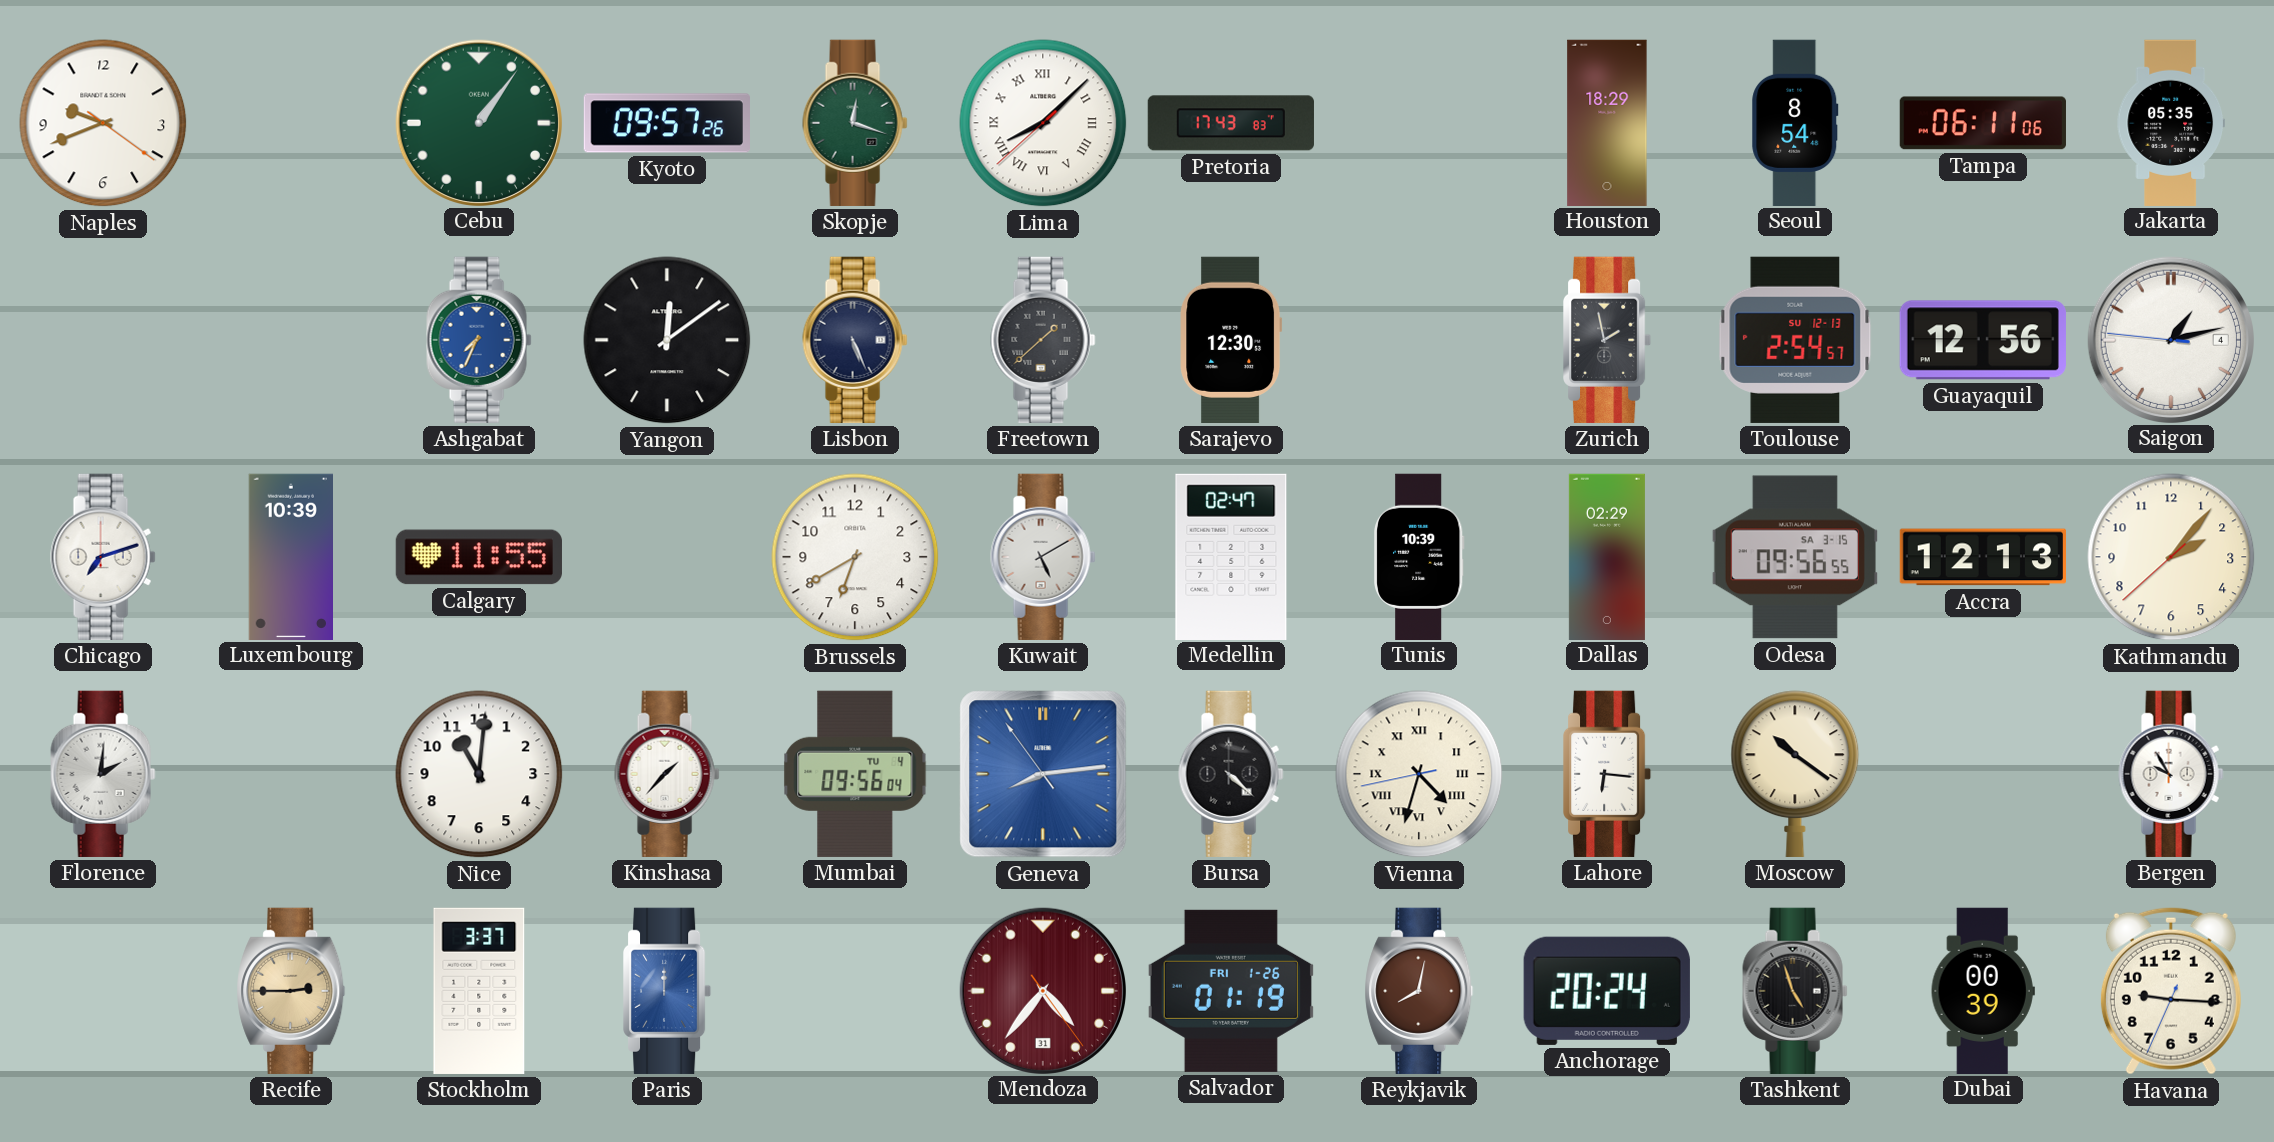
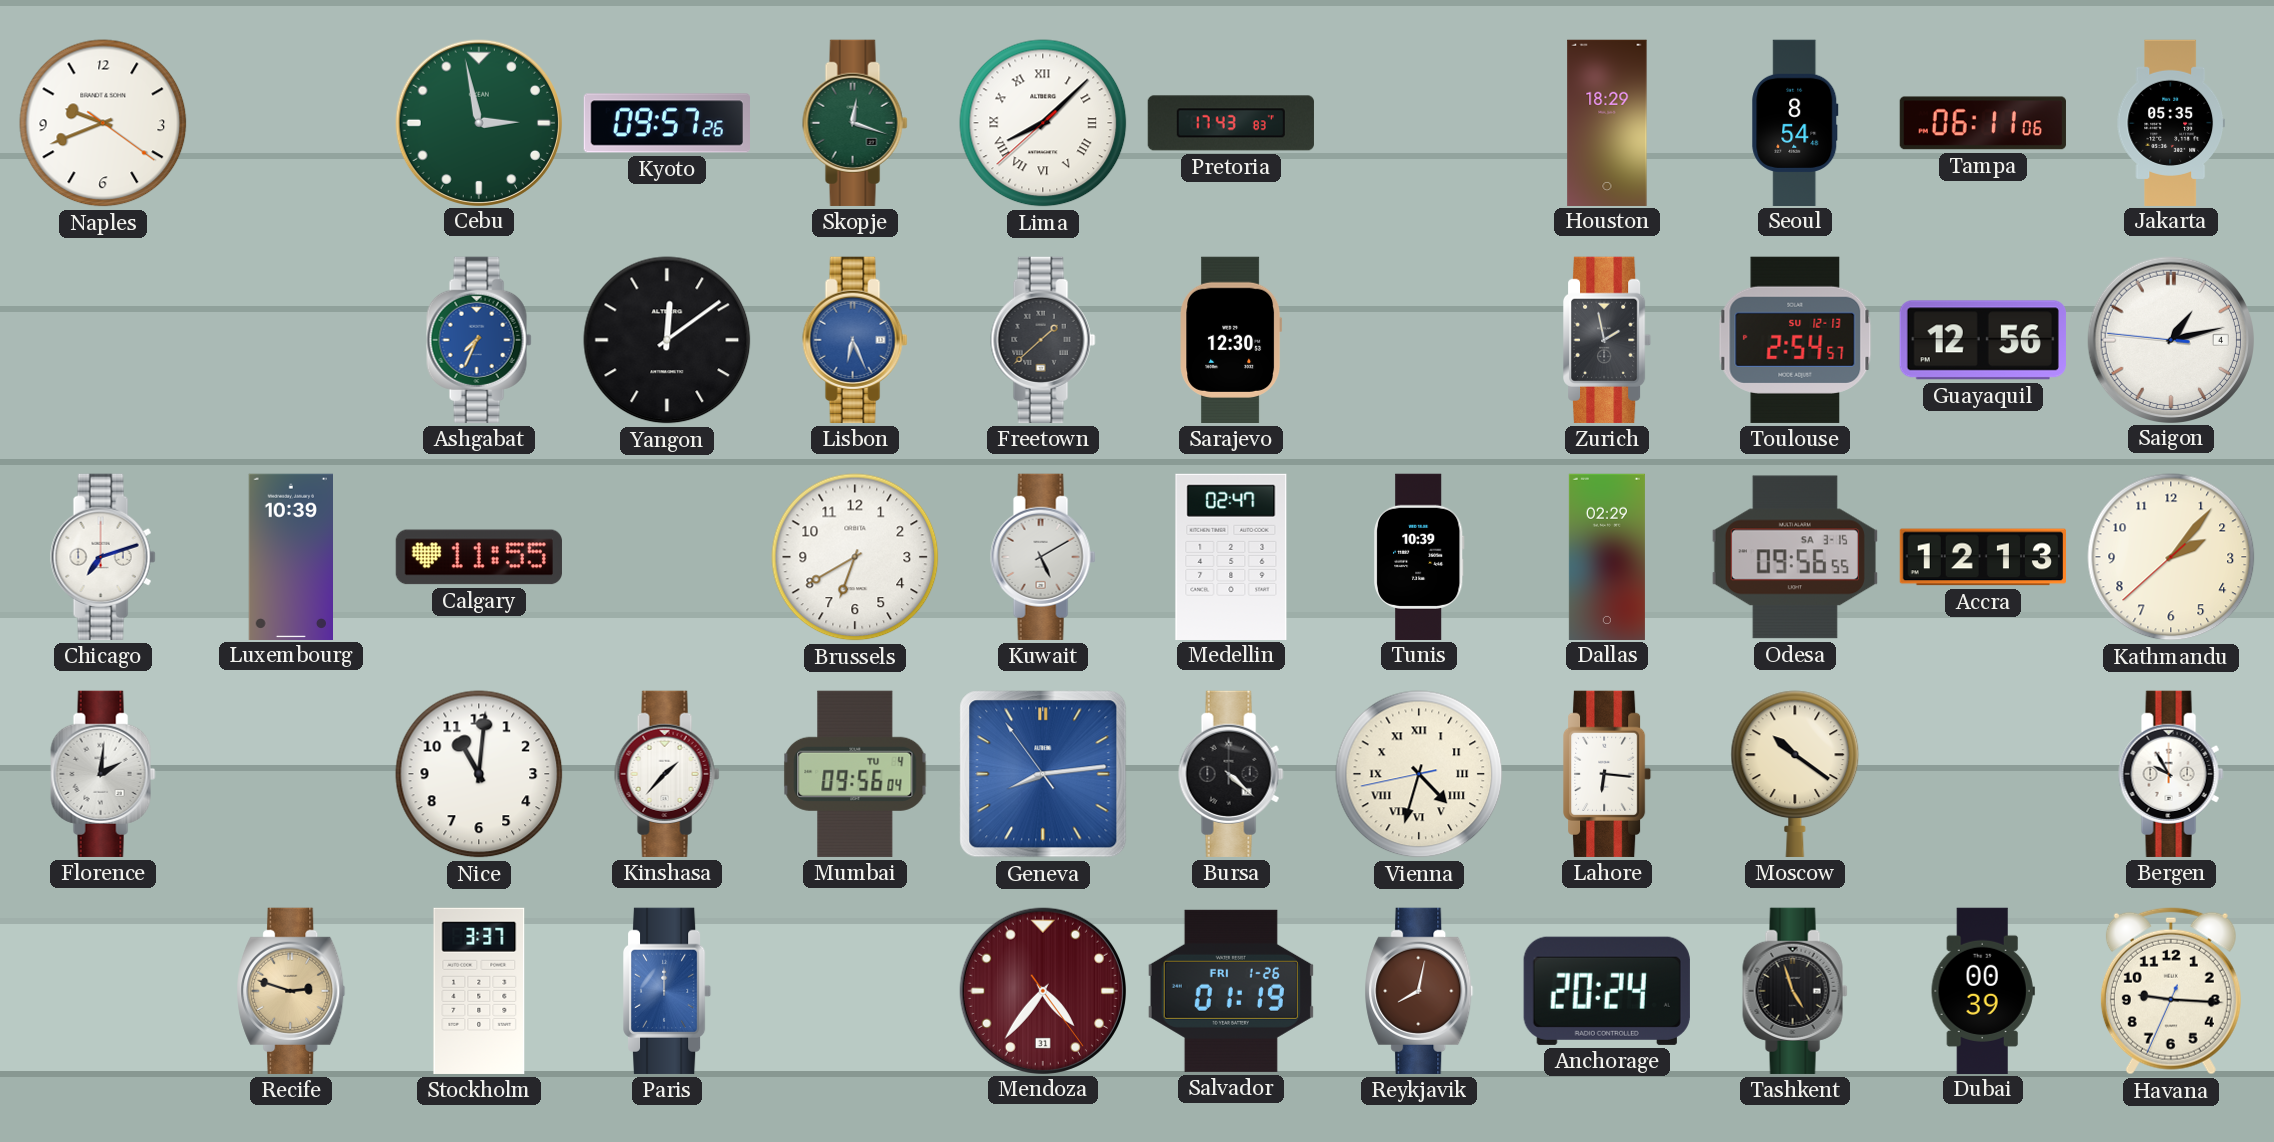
Cebu: 1:06 -> 2:58
Lisbon: 5:26 -> 6:26
Lisbon dial: navy -> blue
Recife: 2:45 -> 2:48
